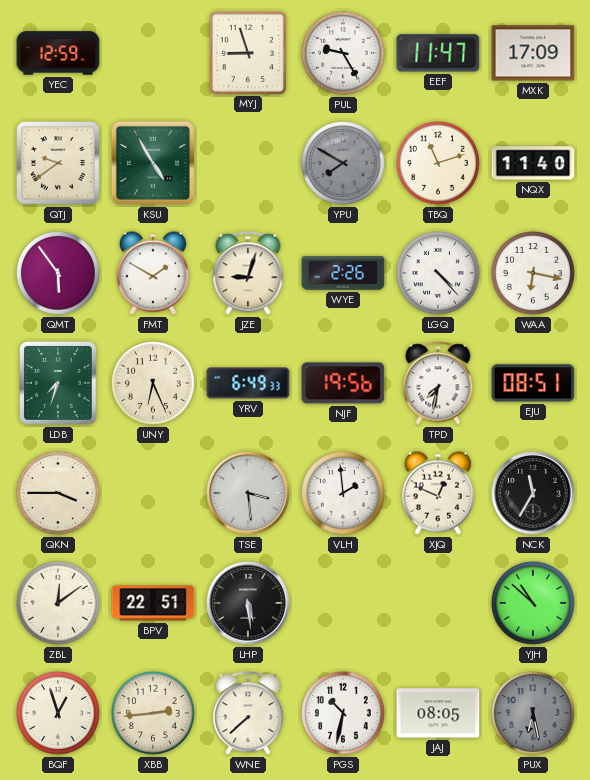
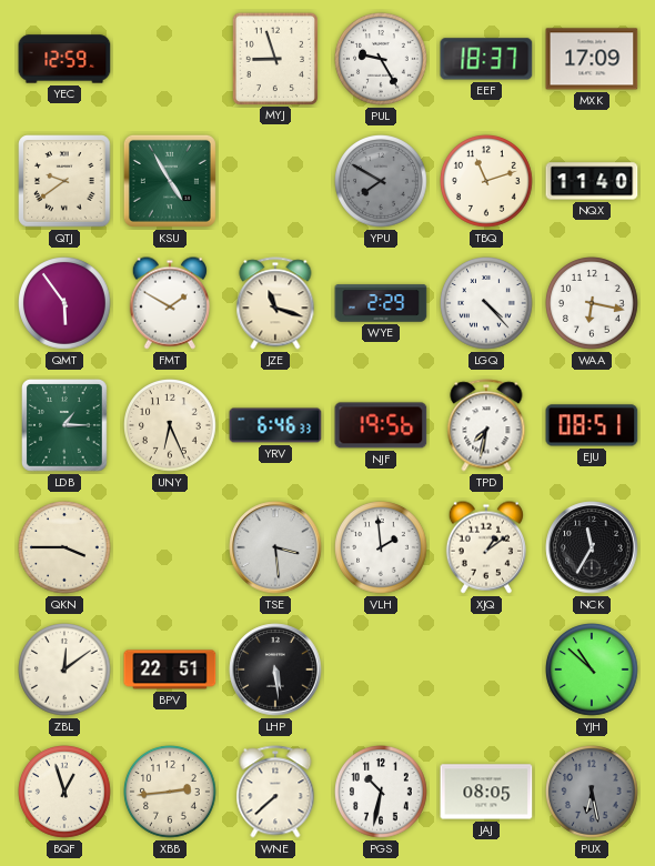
EEF: 11:47 -> 18:37
JZE: 9:03 -> 11:18
WYE: 2:26 -> 2:29
LDB: 7:33 -> 1:15
YRV: 6:49 -> 6:46
XJQ: 12:49 -> 1:09
